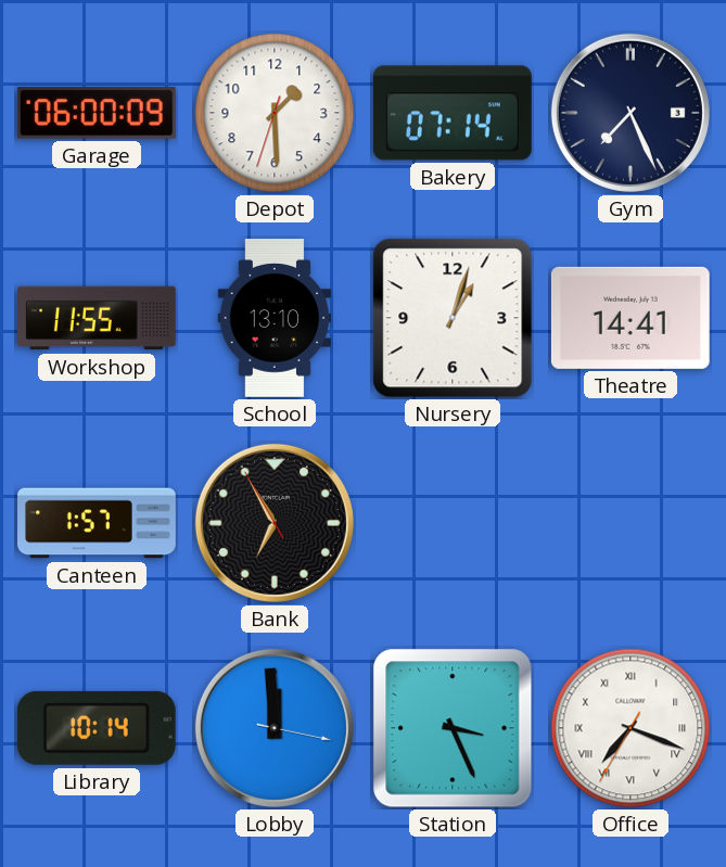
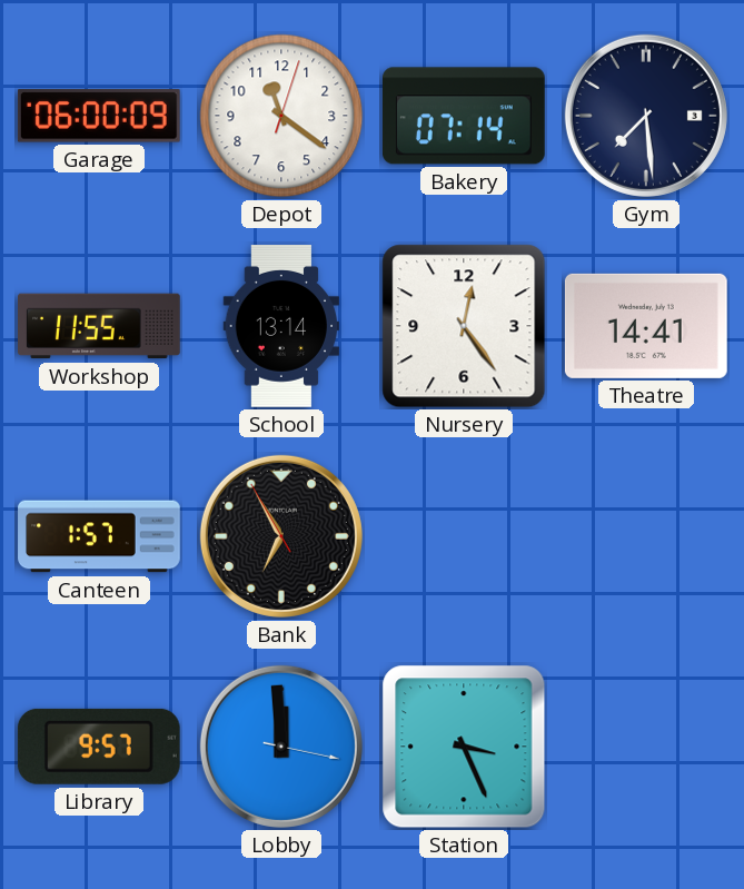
Depot: 1:29 -> 11:21
Gym: 7:26 -> 7:29
School: 13:10 -> 13:14
Nursery: 1:03 -> 12:24
Library: 10:14 -> 9:57
Office: 7:18 -> none
